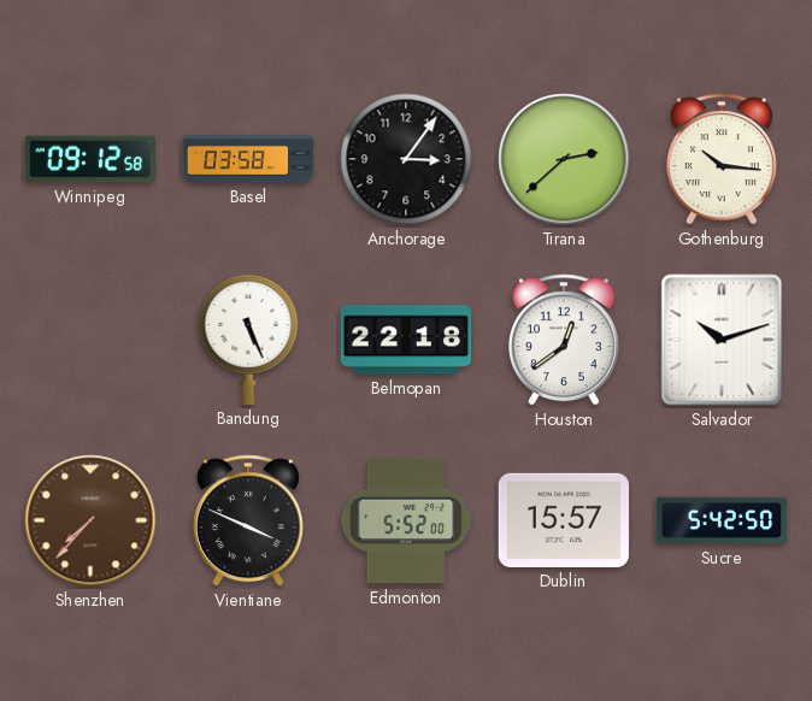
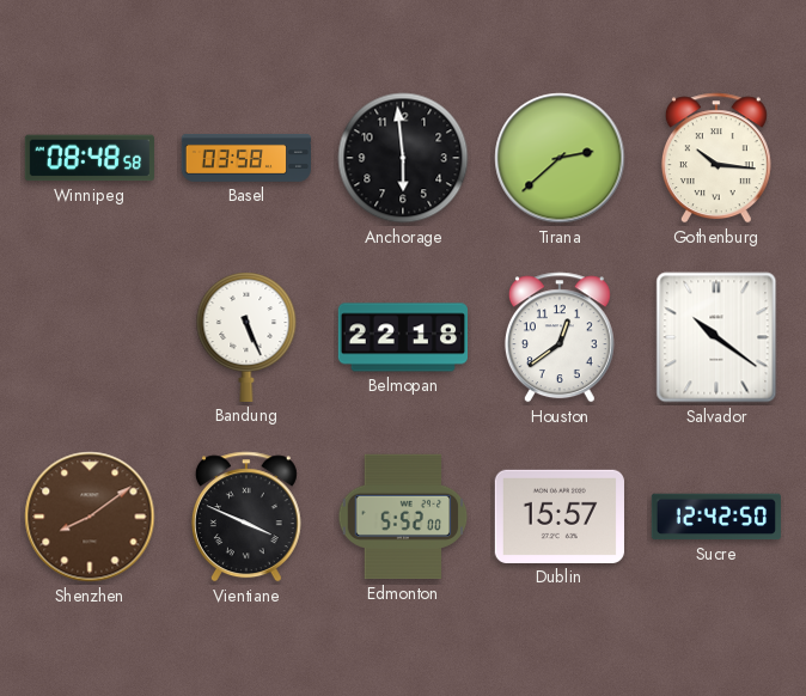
Winnipeg: 09:12 -> 08:48
Anchorage: 3:06 -> 5:59
Salvador: 10:12 -> 10:21
Shenzhen: 7:37 -> 8:09
Sucre: 5:42 -> 12:42
